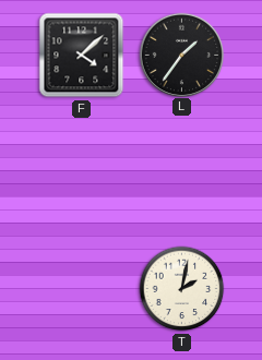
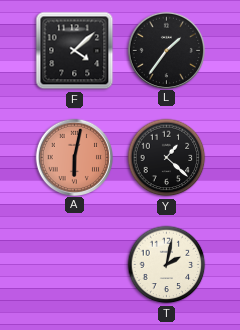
A: none -> 6:02
Y: none -> 1:22
